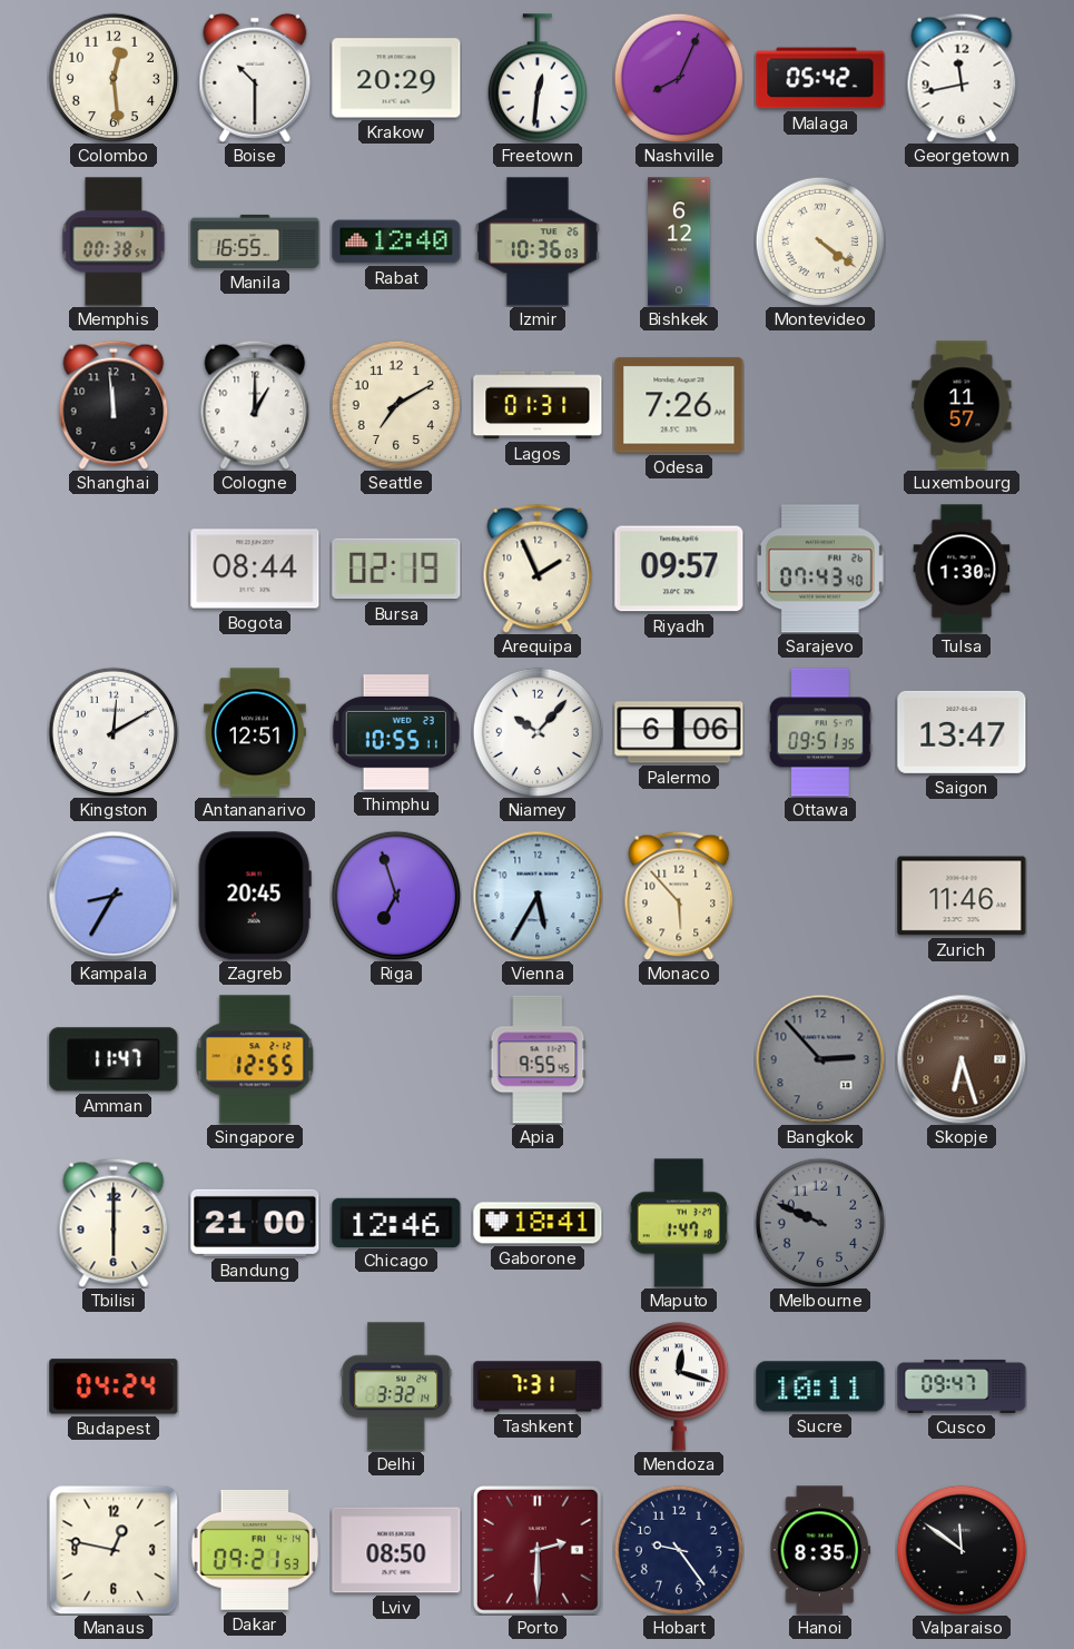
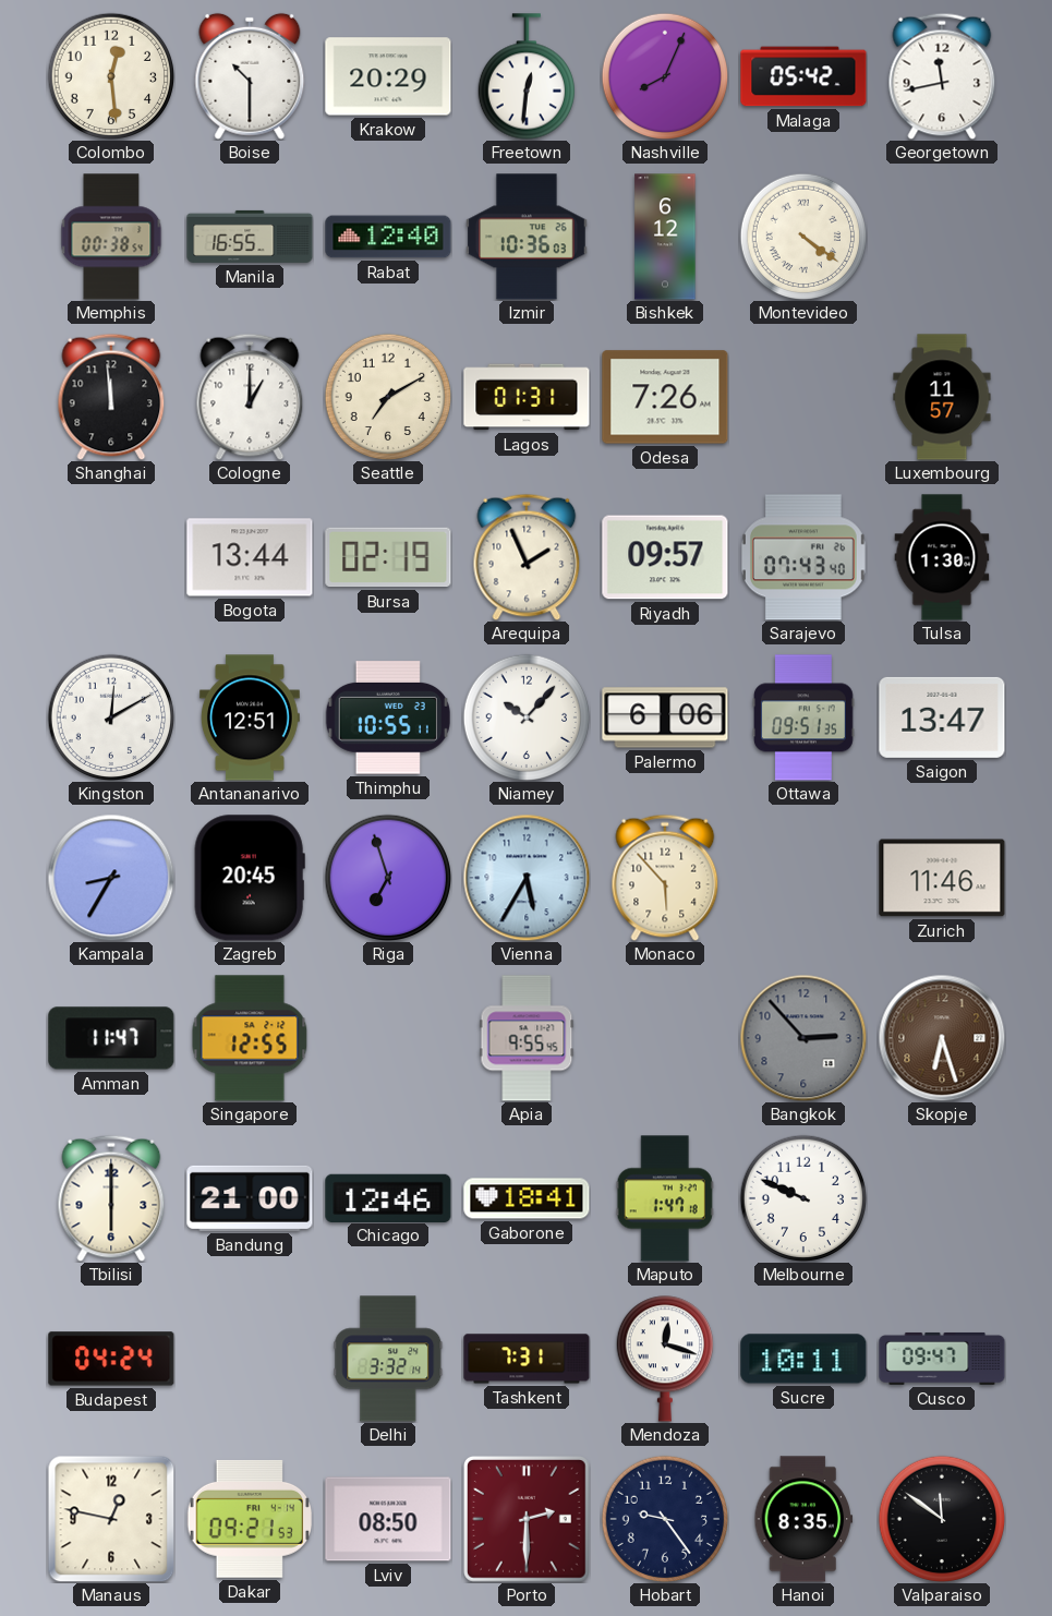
Bogota: 08:44 -> 13:44
Melbourne dial: grey -> white
